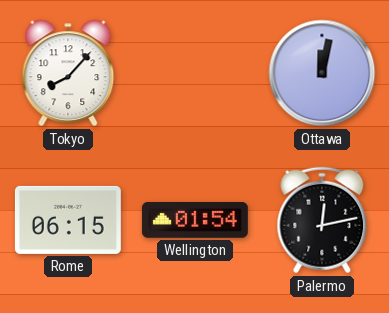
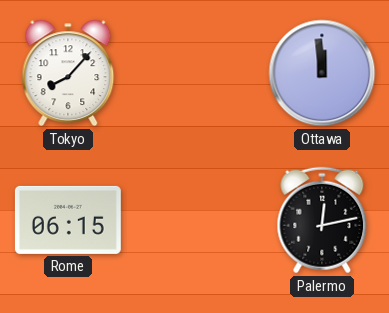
Ottawa: 12:02 -> 11:59
Wellington: 01:54 -> none
